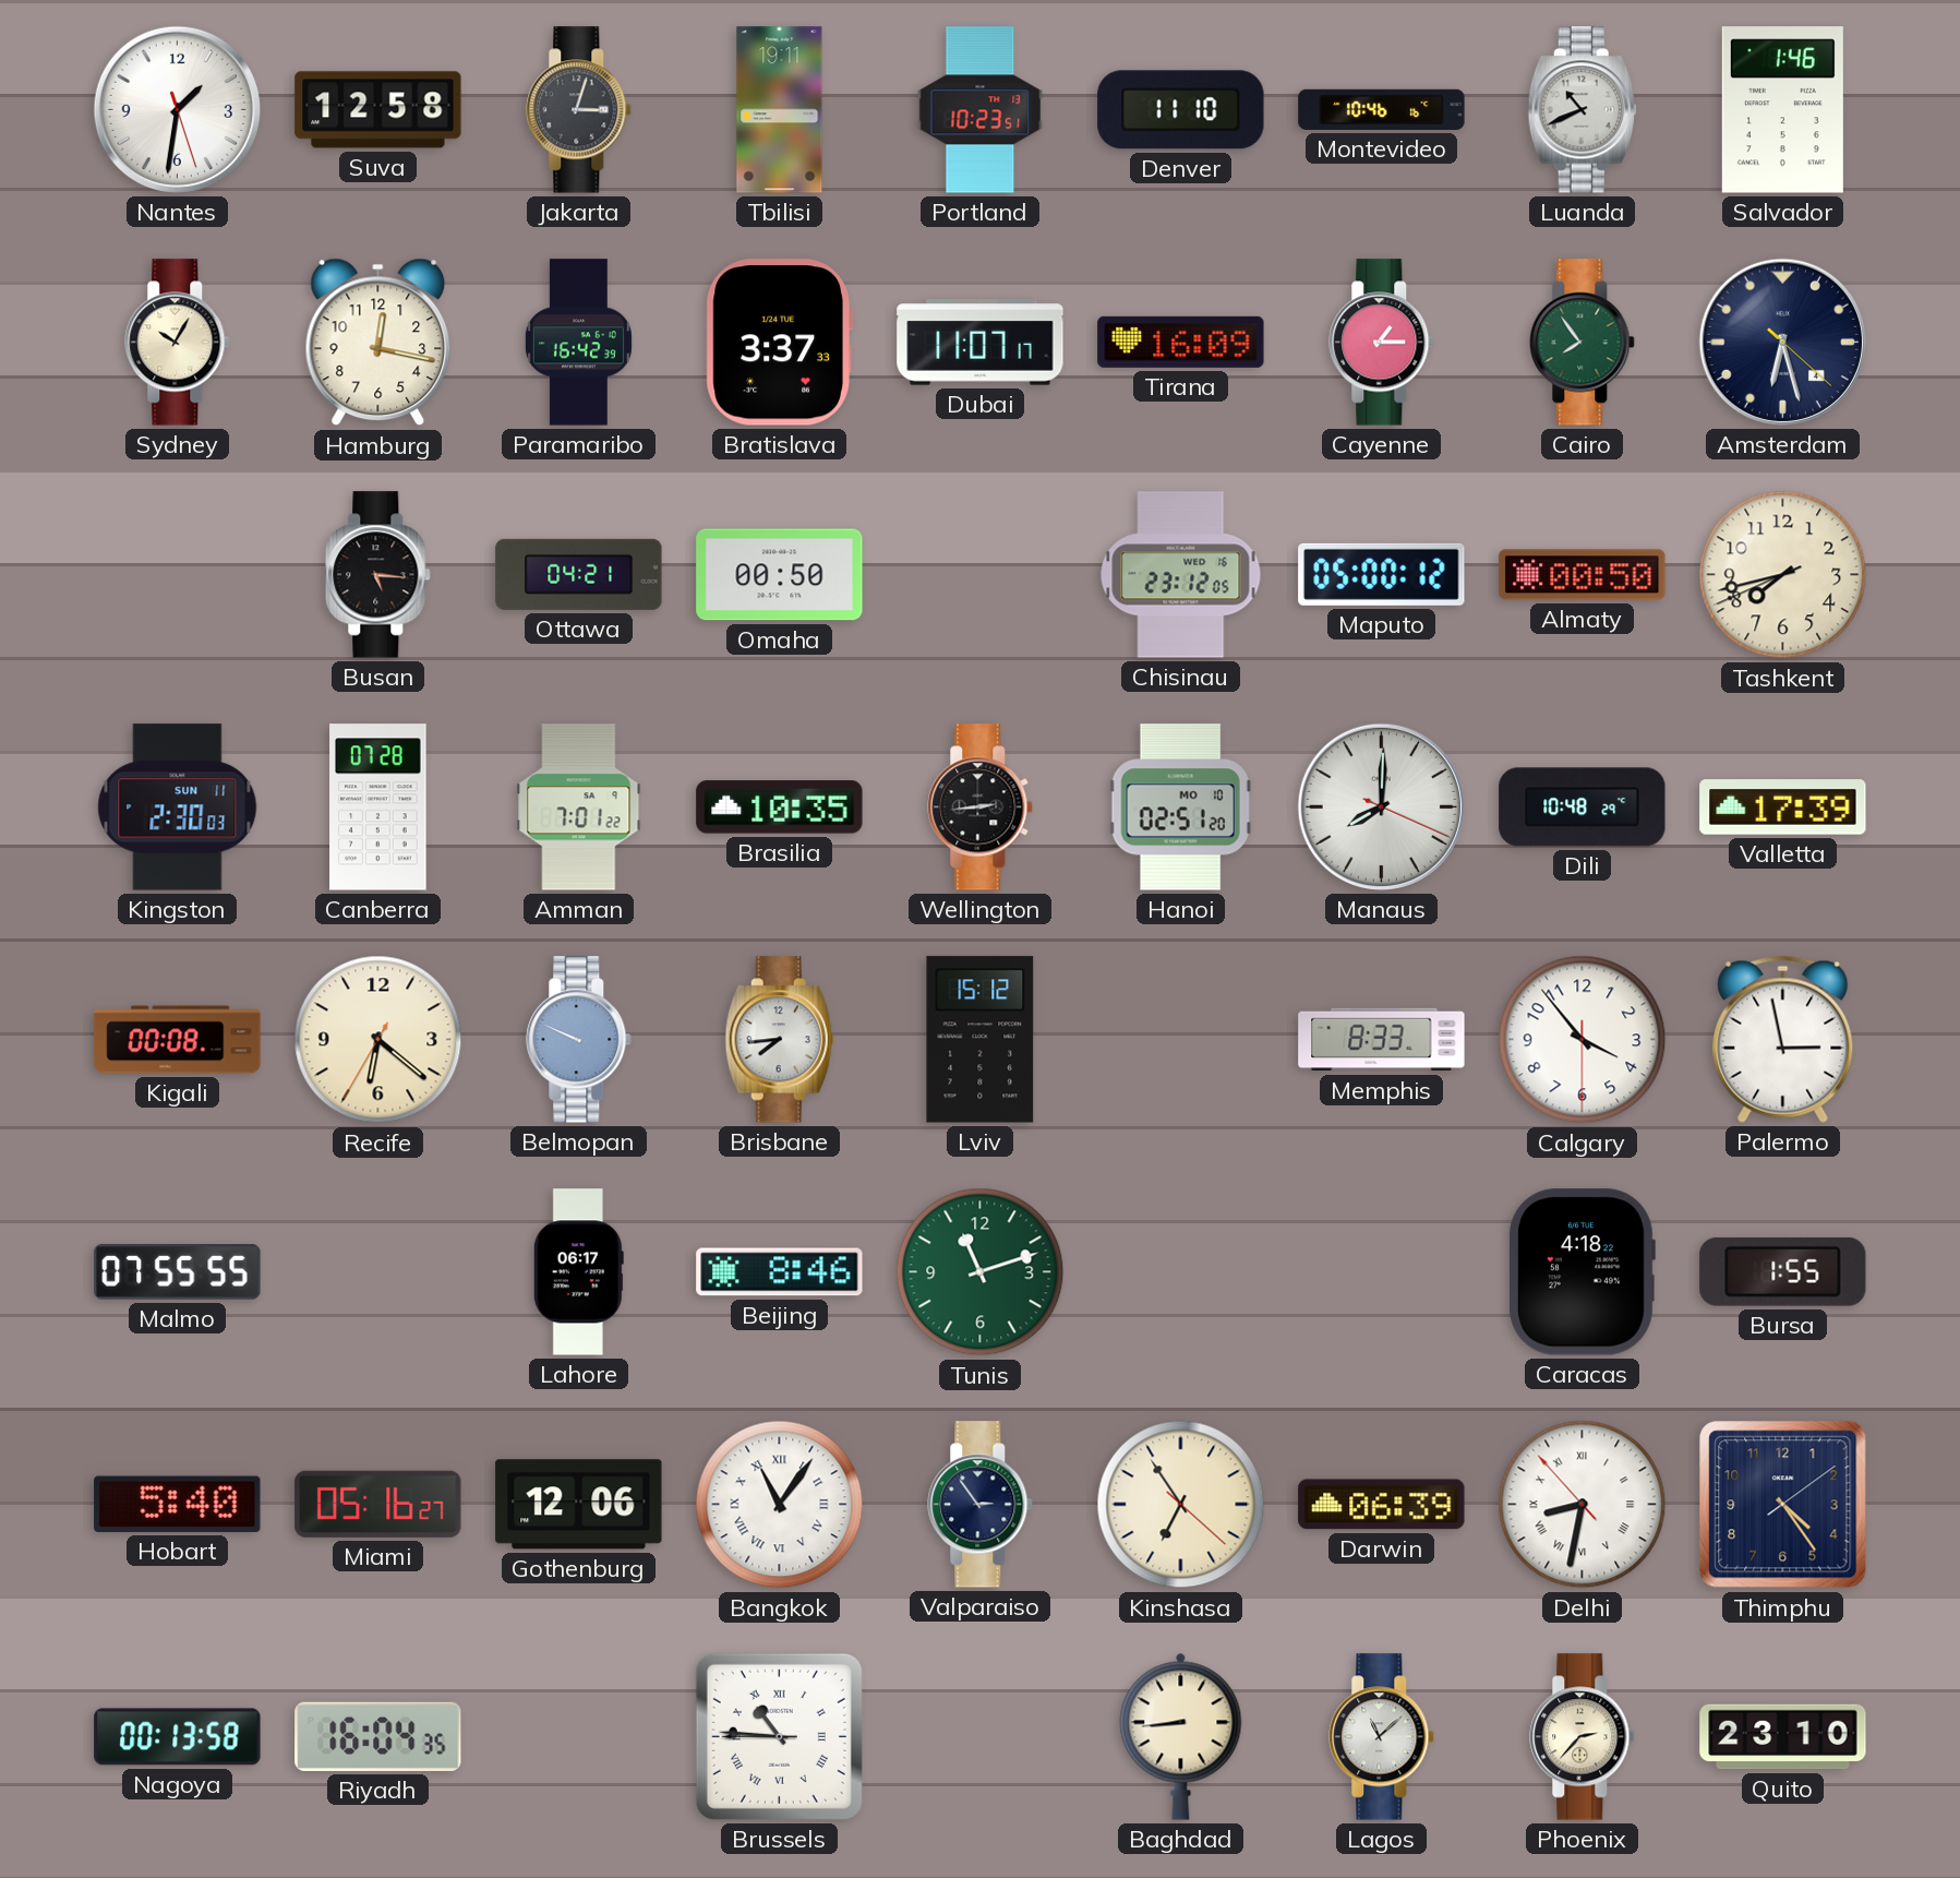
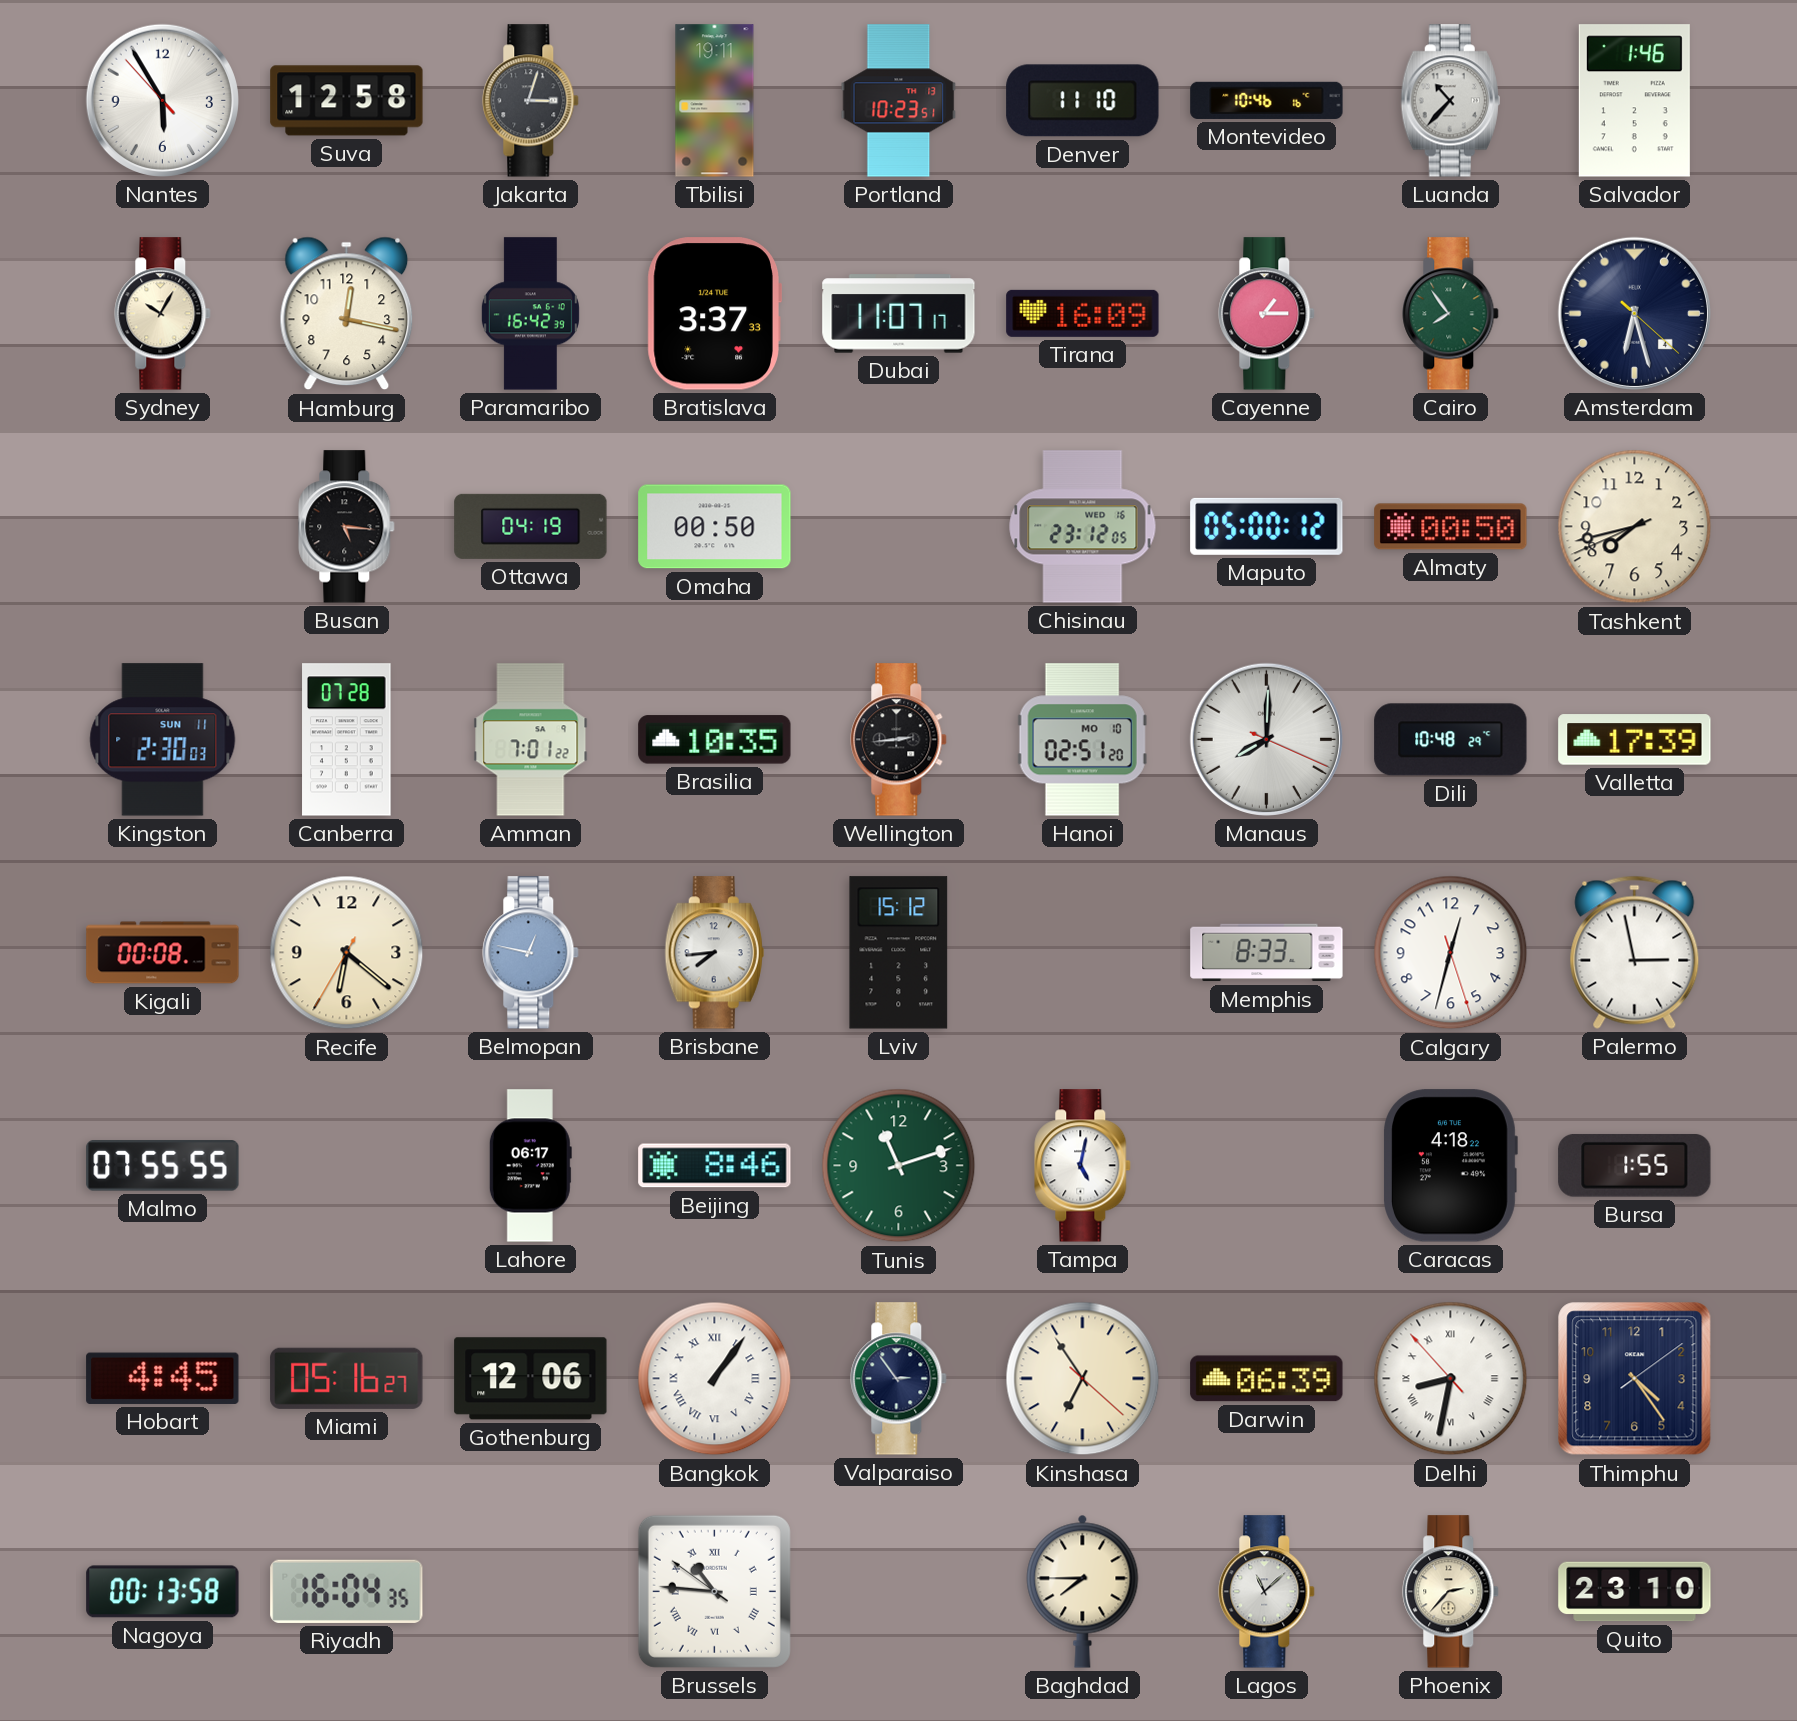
Nantes: 1:31 -> 5:54
Luanda: 10:41 -> 10:37
Ottawa: 04:21 -> 04:19
Belmopan: 9:49 -> 12:47
Calgary: 3:53 -> 12:32
Tampa: none -> 5:02
Hobart: 5:40 -> 4:45
Bangkok: 11:06 -> 1:06
Brussels: 10:45:45 -> 10:45:51
Baghdad: 8:44 -> 7:45
